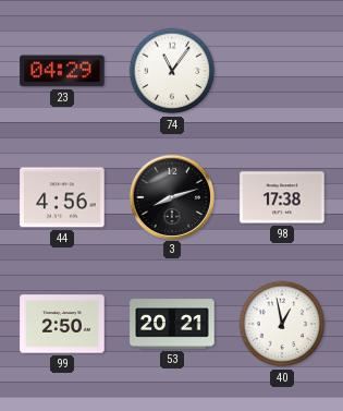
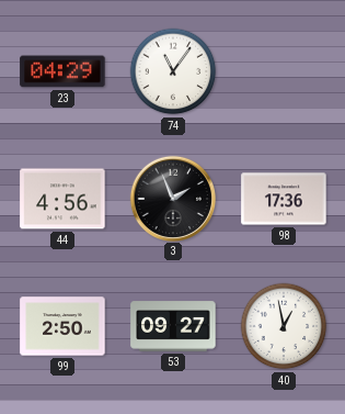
3: 8:12 -> 1:56
98: 17:38 -> 17:36
53: 20:21 -> 09:27
